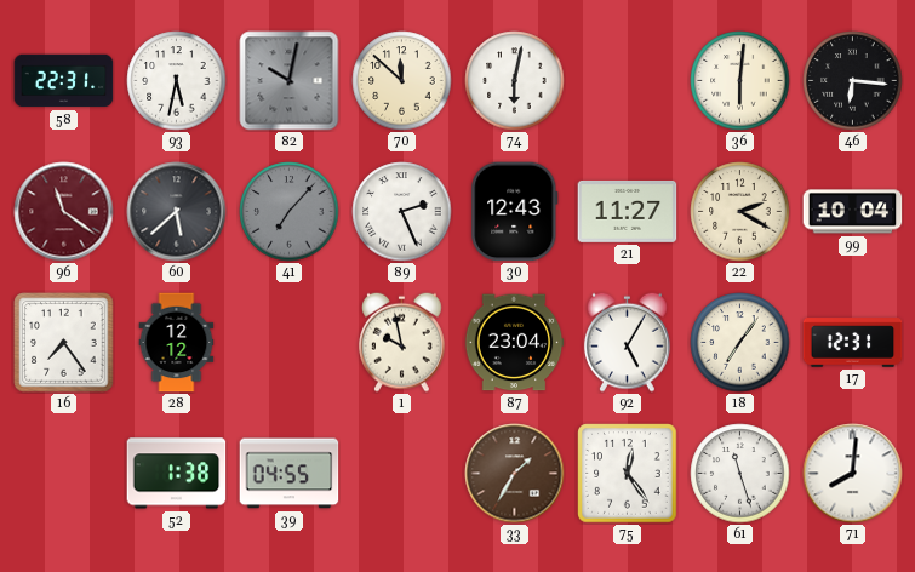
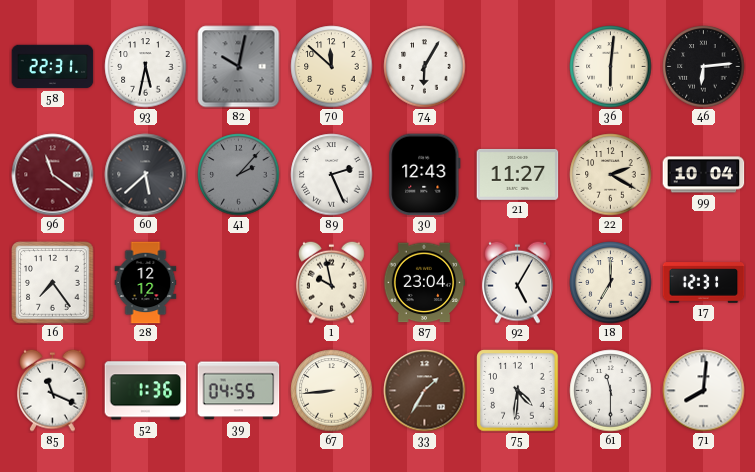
74: 6:02 -> 6:05
46: 6:16 -> 6:14
41: 7:07 -> 2:07
18: 7:06 -> 7:00
85: none -> 11:19
52: 1:38 -> 1:36
67: none -> 8:44
75: 12:24 -> 4:31
61: 11:27 -> 11:30
